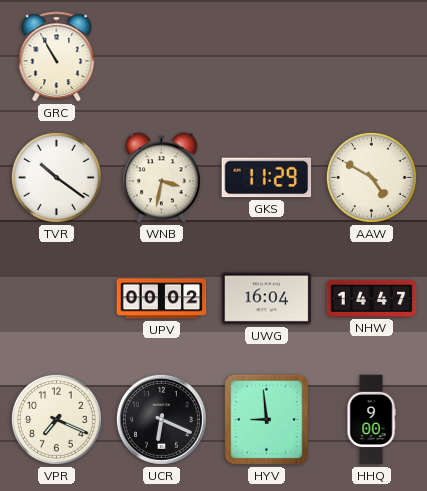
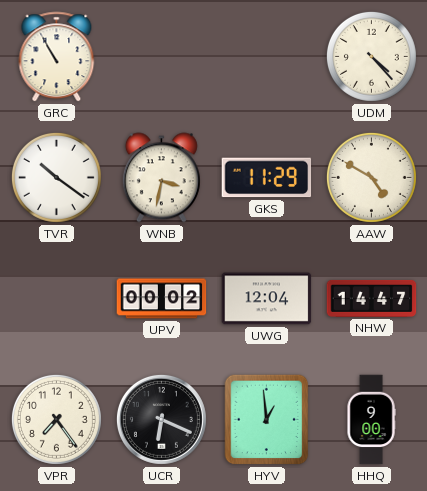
UDM: none -> 4:23
UWG: 16:04 -> 12:04
VPR: 7:19 -> 7:24
HYV: 8:59 -> 12:59
